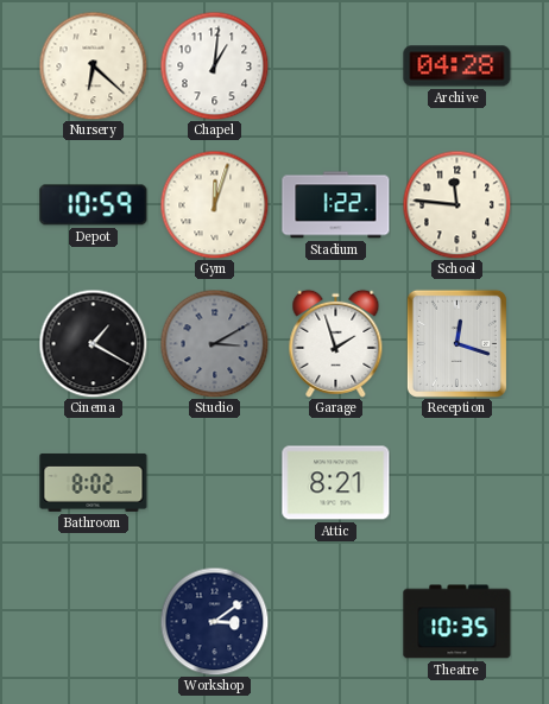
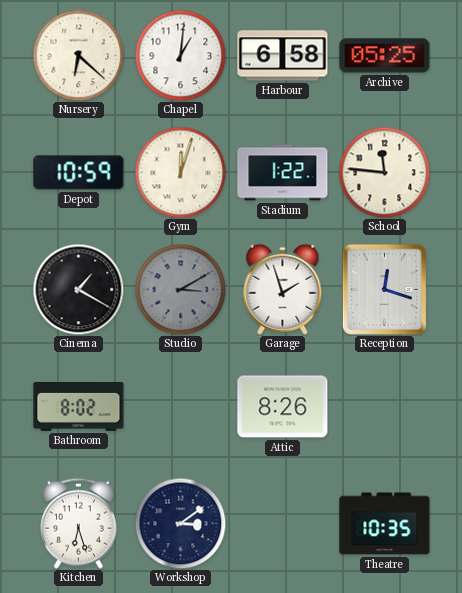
Harbour: none -> 6:58
Archive: 04:28 -> 05:25
Attic: 8:21 -> 8:26
Kitchen: none -> 6:27
